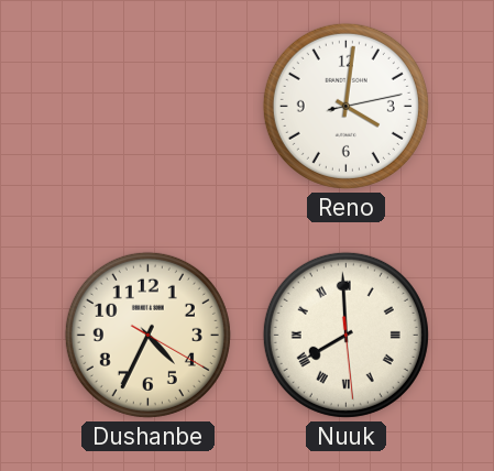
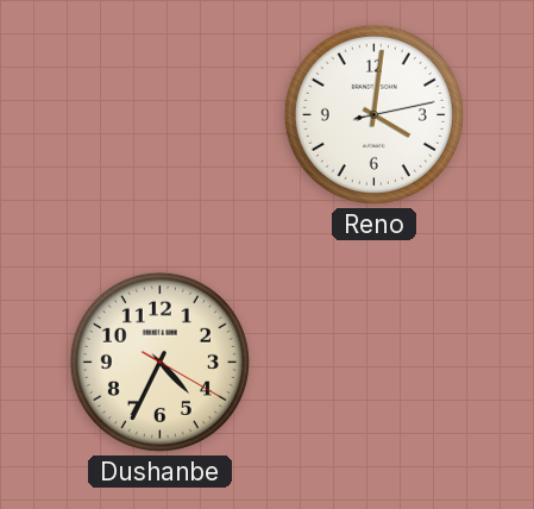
Nuuk: 7:59 -> none
